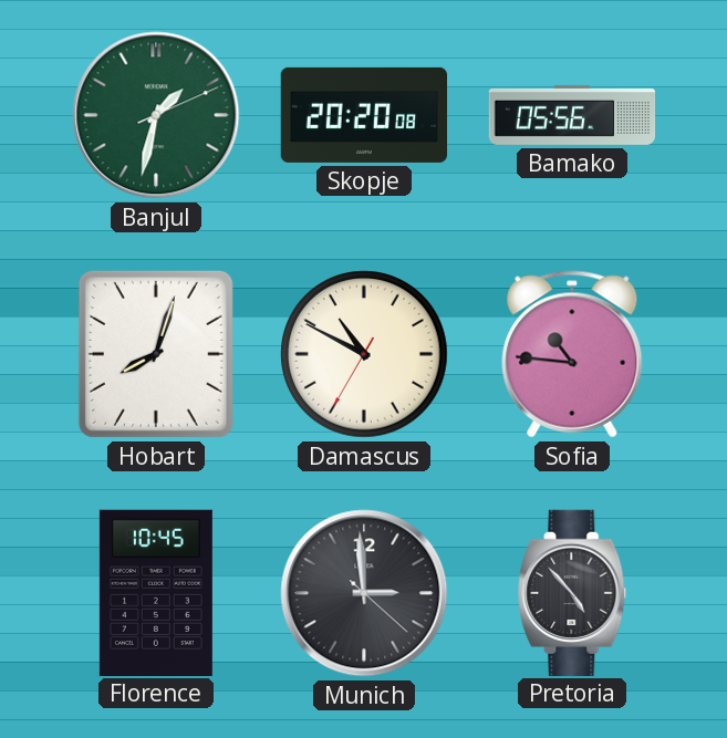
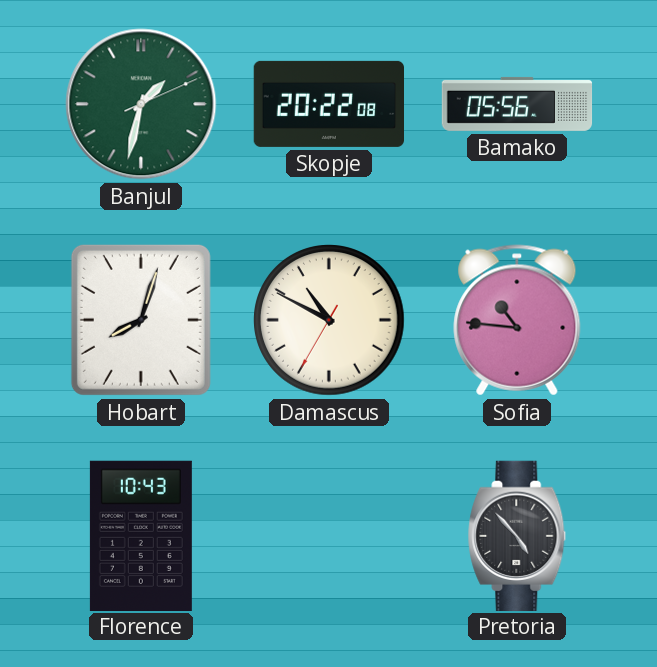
Skopje: 20:20 -> 20:22
Florence: 10:45 -> 10:43
Munich: 2:59 -> none
